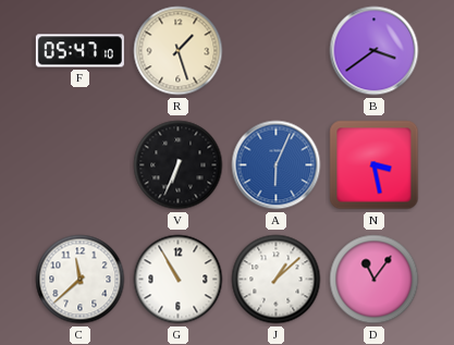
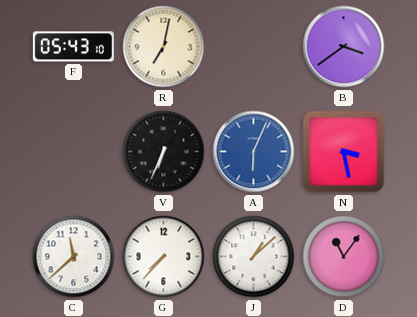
F: 05:47 -> 05:43
R: 1:27 -> 7:02
G: 10:55 -> 7:37
